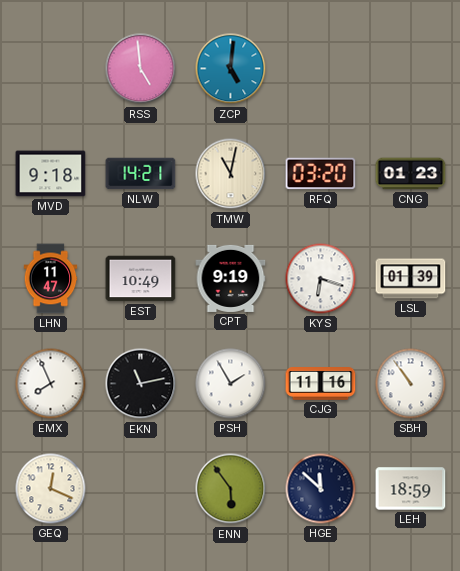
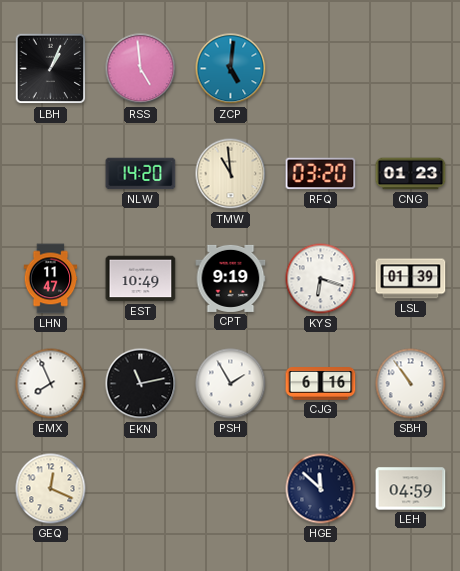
LBH: none -> 1:04
MVD: 9:18 -> none
NLW: 14:21 -> 14:20
TMW: 11:02 -> 10:59
CJG: 11:16 -> 6:16
ENN: 5:54 -> none
LEH: 18:59 -> 04:59
